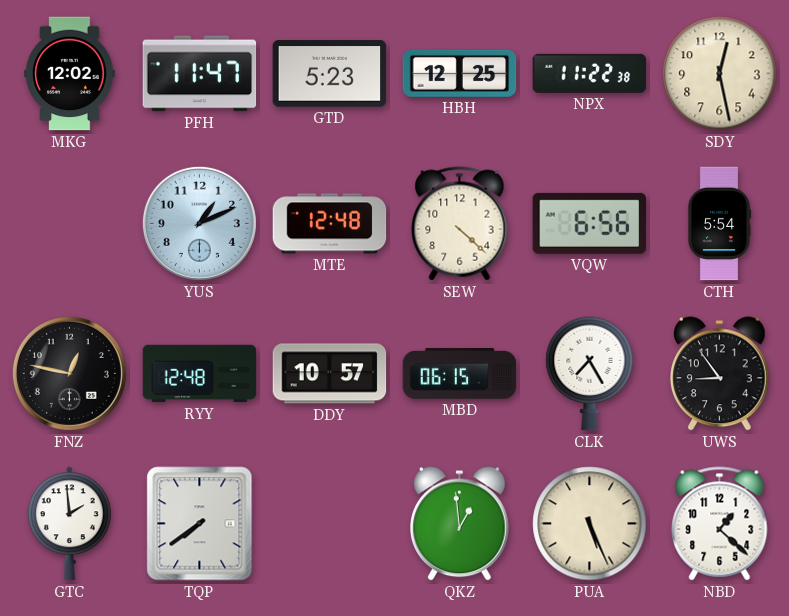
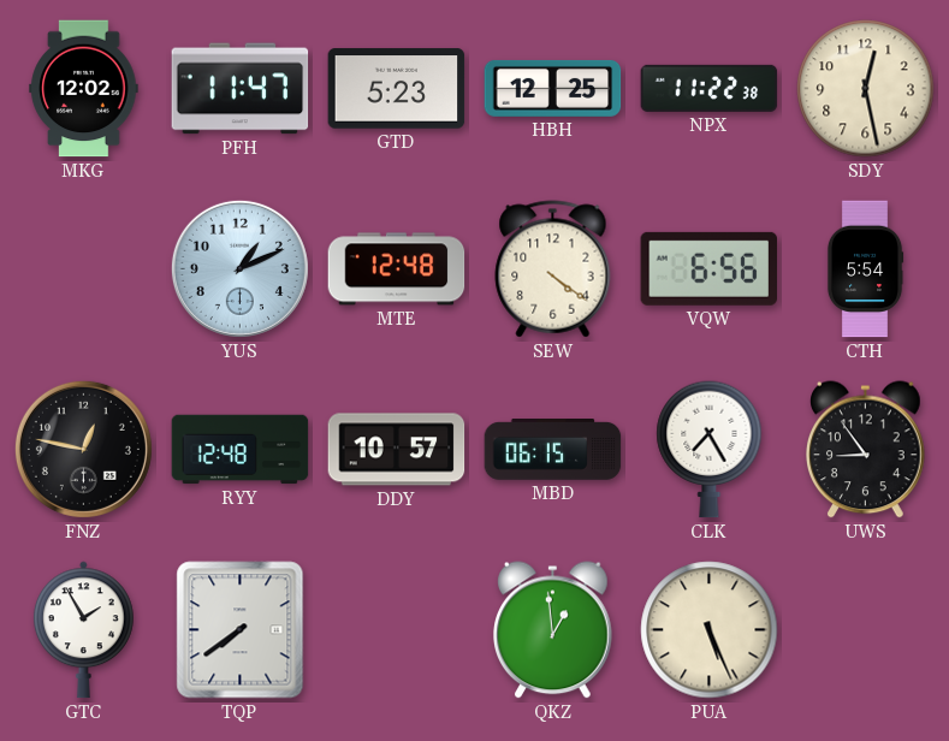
SEW: 4:22 -> 4:21
GTC: 1:59 -> 1:55
NBD: 1:22 -> none
